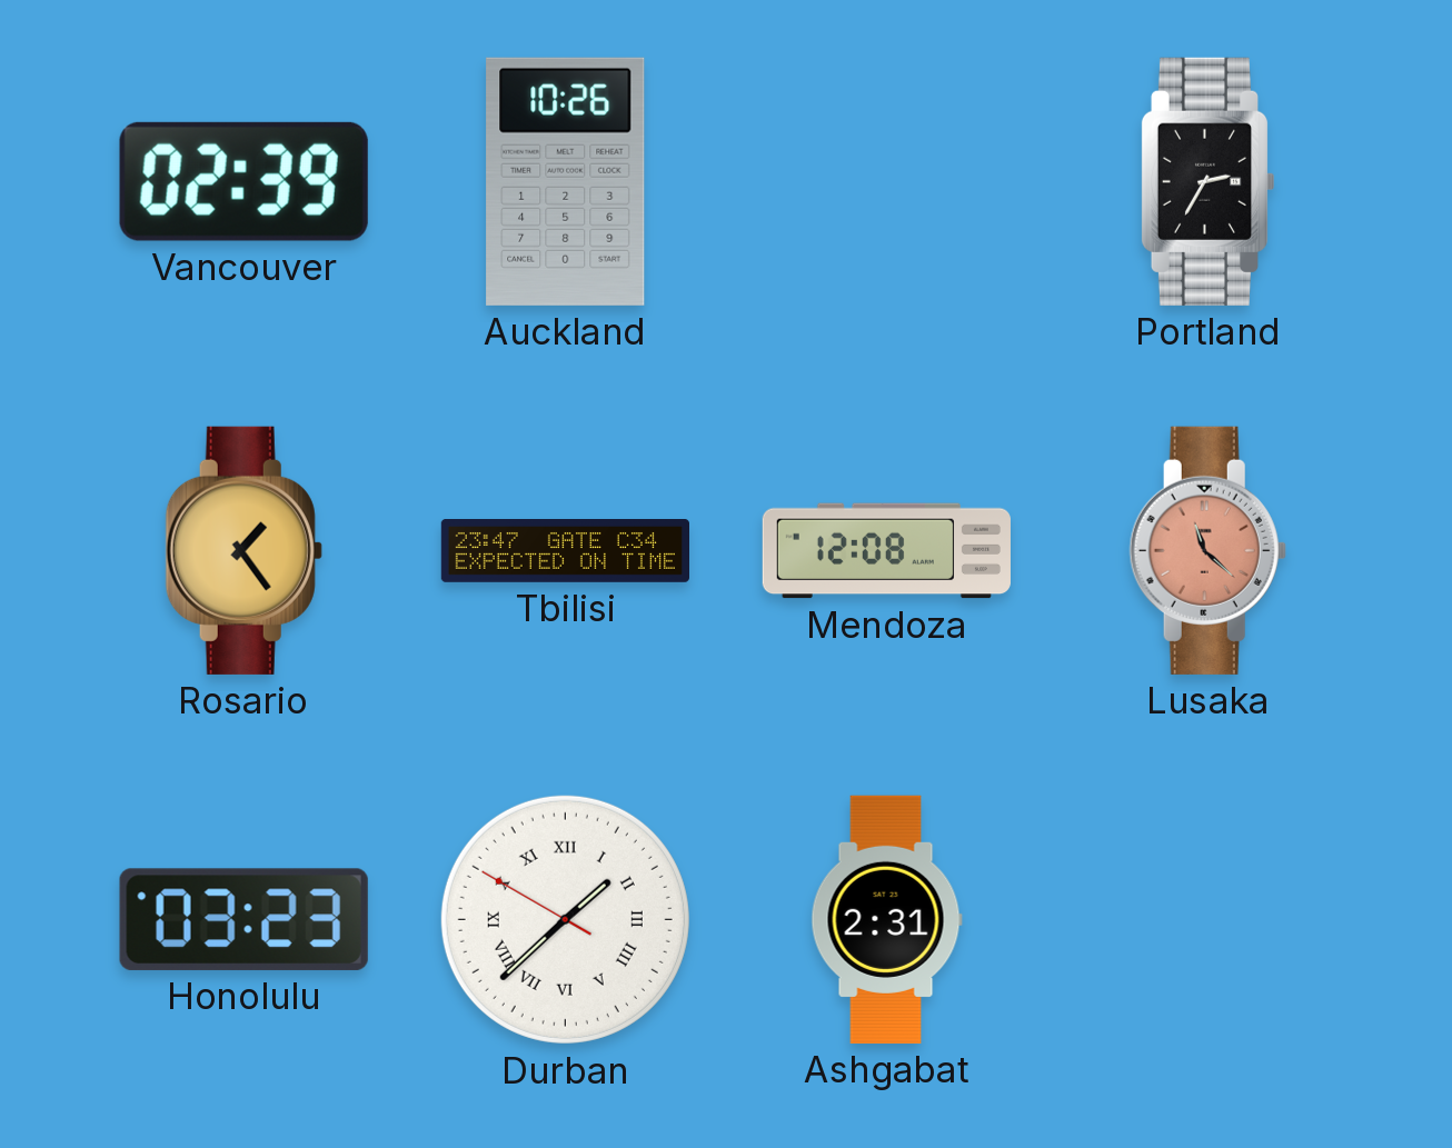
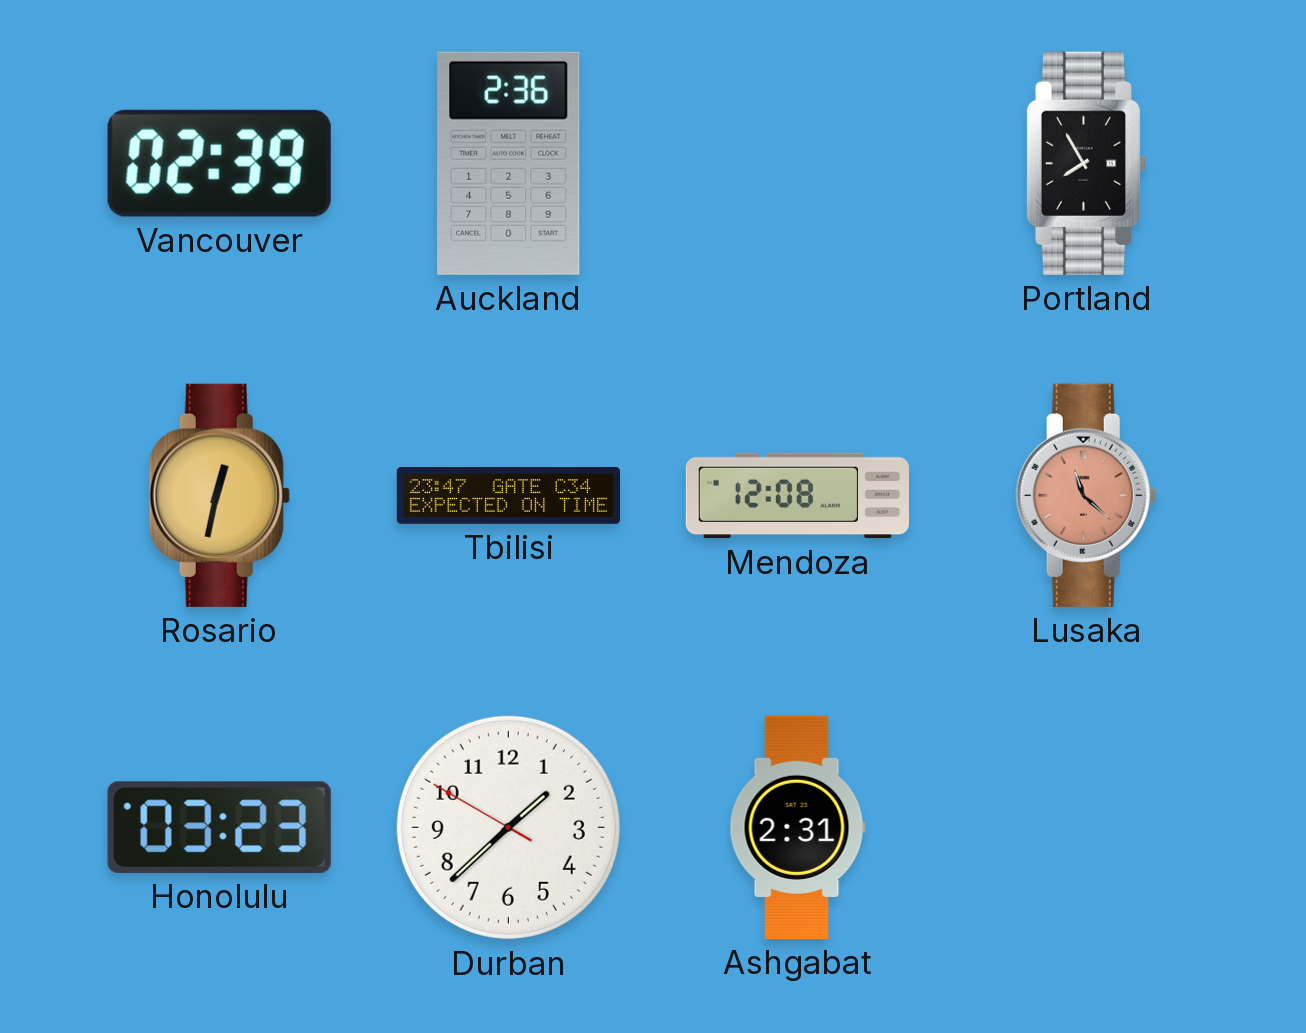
Auckland: 10:26 -> 2:36
Portland: 2:35 -> 7:55
Rosario: 1:24 -> 12:32
Durban numerals: Roman -> Arabic
